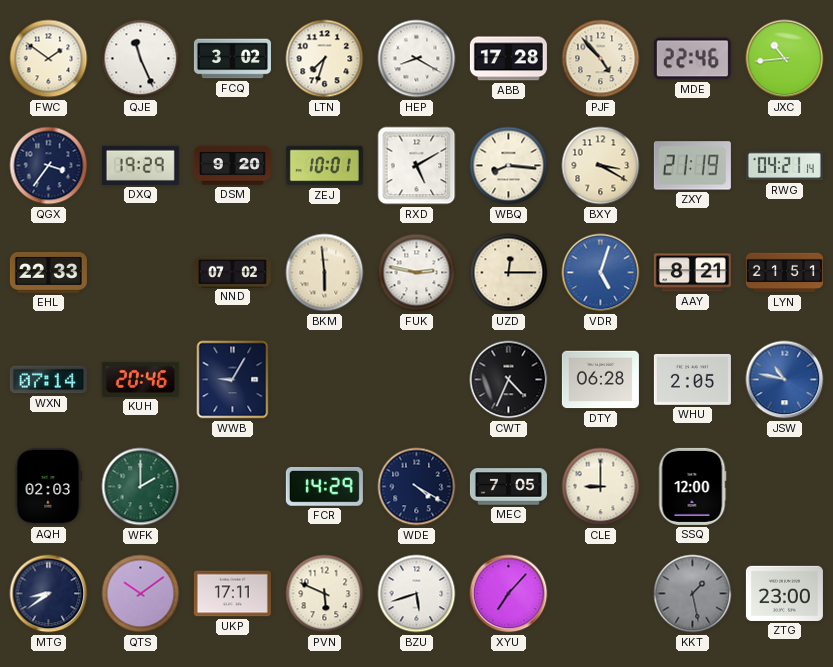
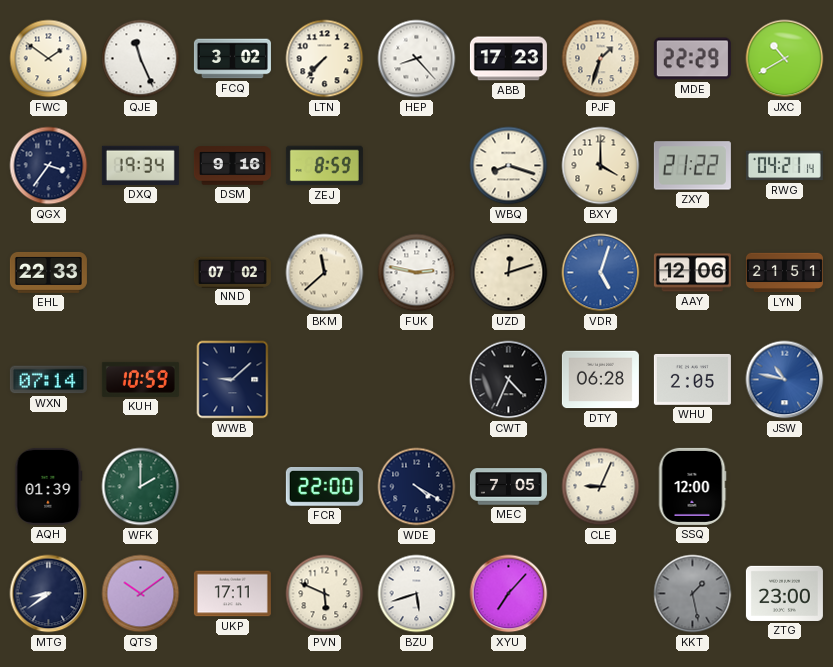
LTN: 7:33 -> 7:37
HEP: 8:20 -> 8:23
ABB: 17:28 -> 17:23
PJF: 4:53 -> 1:33
MDE: 22:46 -> 22:29
JXC: 10:44 -> 10:40
DXQ: 19:29 -> 19:34
DSM: 9:20 -> 9:16
ZEJ: 10:01 -> 8:59
RXD: 5:10 -> none
WBQ: 8:16 -> 8:18
BXY: 3:20 -> 4:00
ZXY: 21:19 -> 21:22
BKM: 5:59 -> 11:38
UZD: 12:15 -> 12:12
AAY: 8:21 -> 12:06
KUH: 20:46 -> 10:59
WWB: 9:05 -> 9:08
AQH: 02:03 -> 01:39
FCR: 14:29 -> 22:00
CLE: 9:00 -> 9:04
